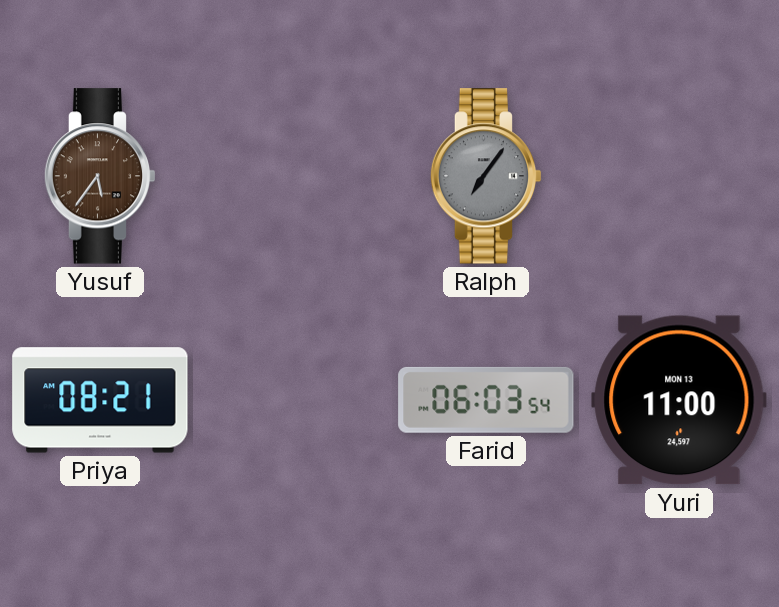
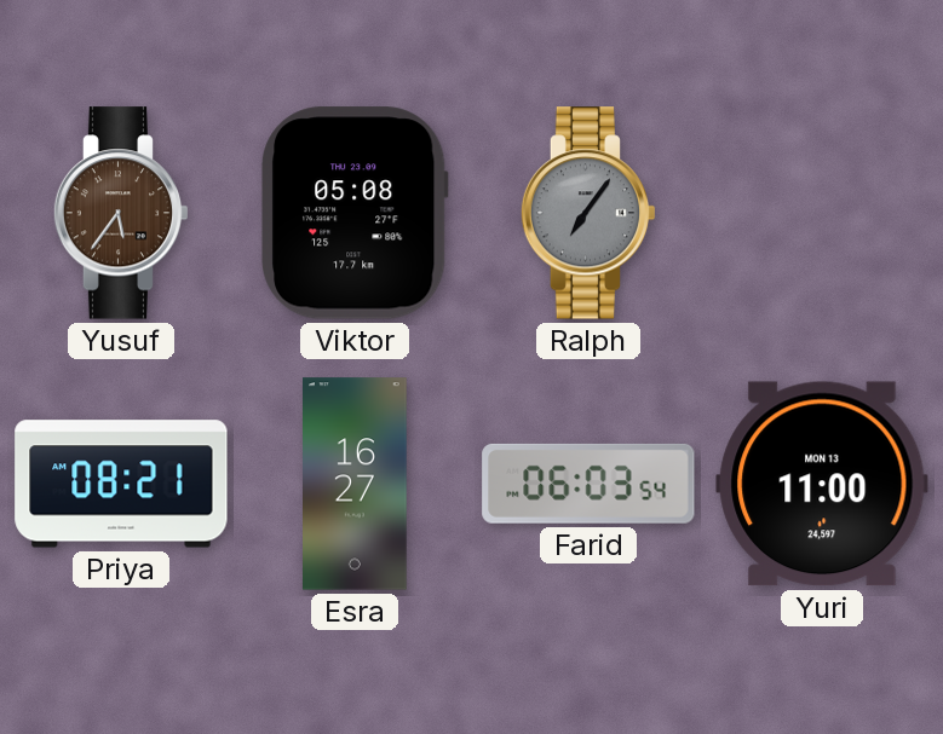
Viktor: none -> 05:08
Esra: none -> 16:27
